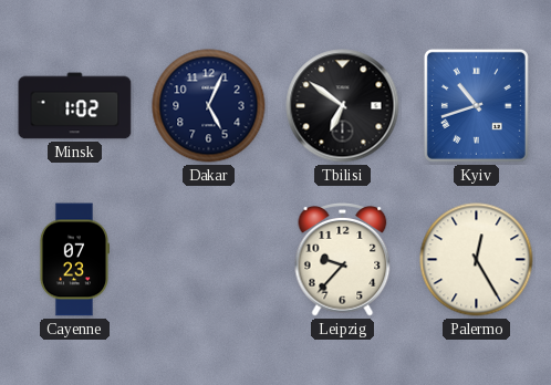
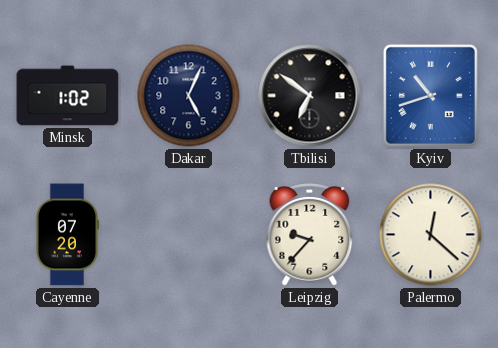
Cayenne: 07:23 -> 07:20
Palermo: 12:25 -> 12:22
